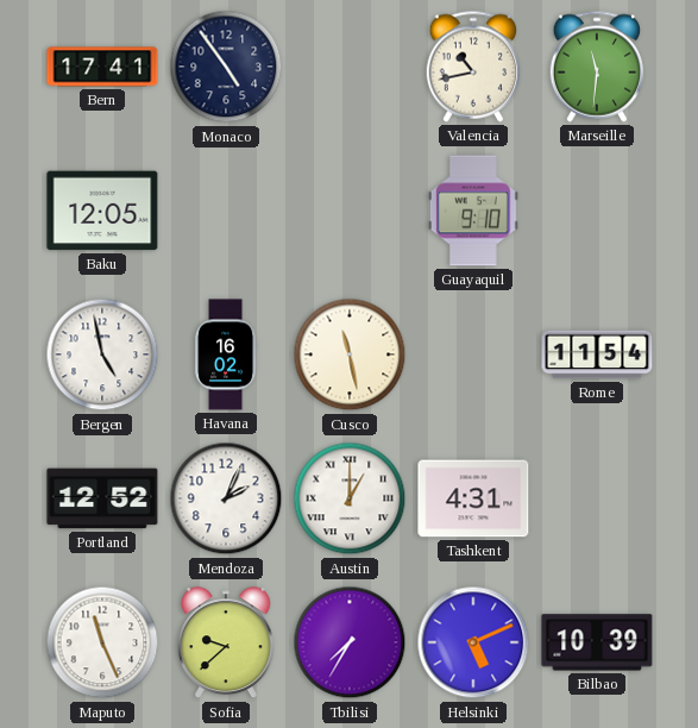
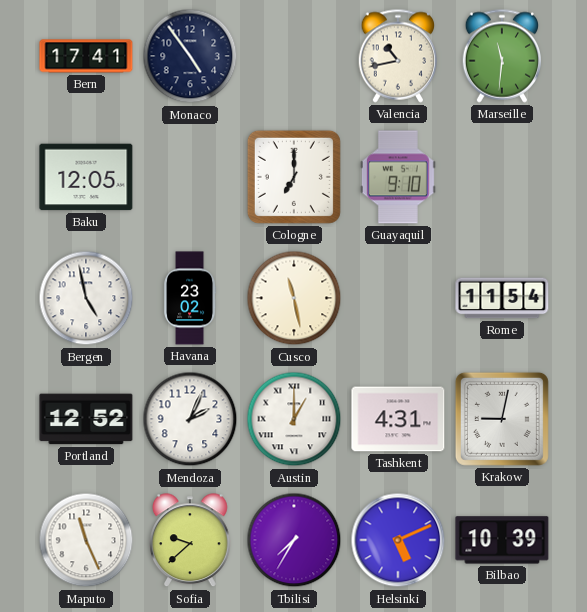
Cologne: none -> 7:00
Havana: 16:02 -> 23:02
Krakow: none -> 9:02
